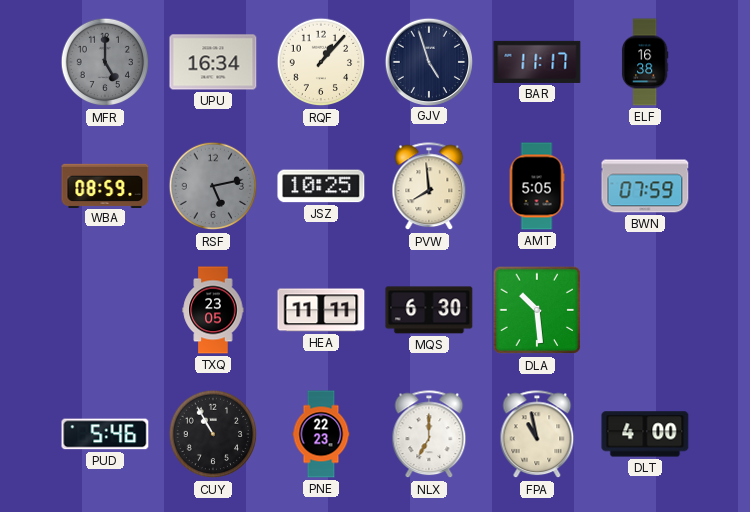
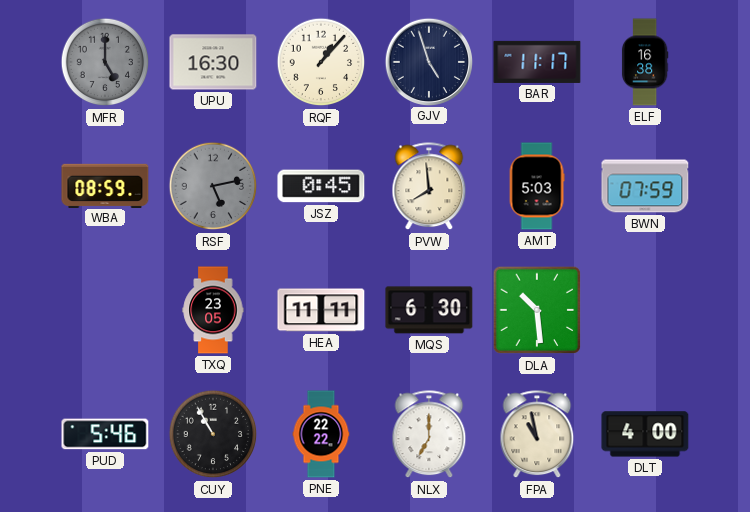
UPU: 16:34 -> 16:30
JSZ: 10:25 -> 0:45
AMT: 5:05 -> 5:03
PNE: 22:23 -> 22:22
